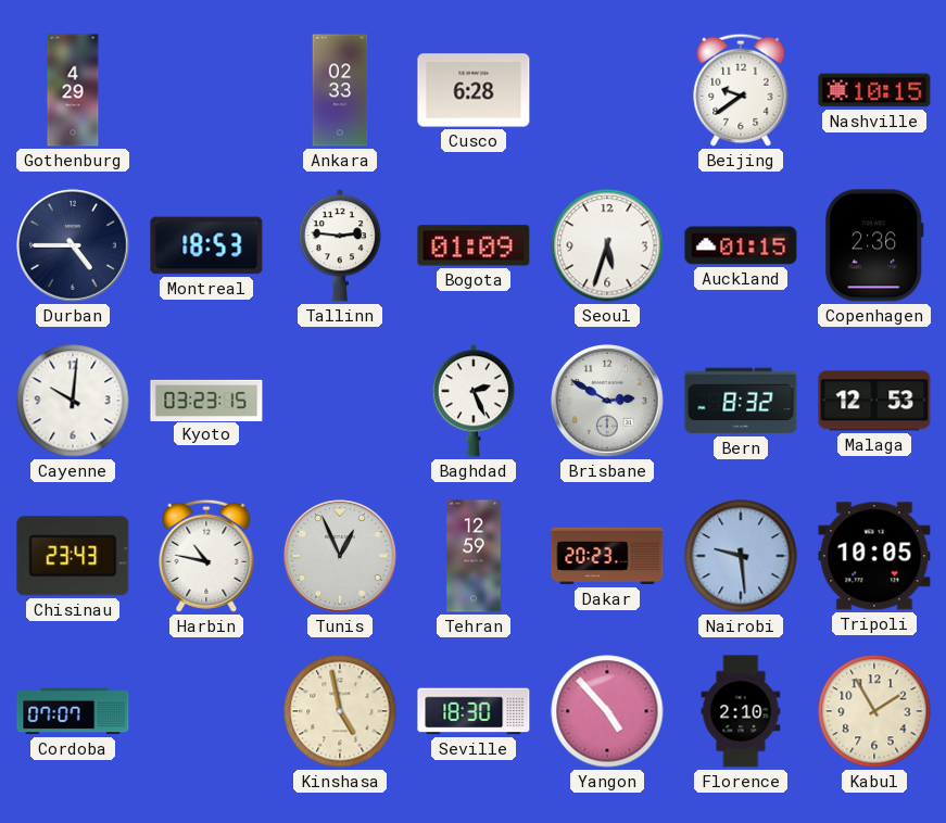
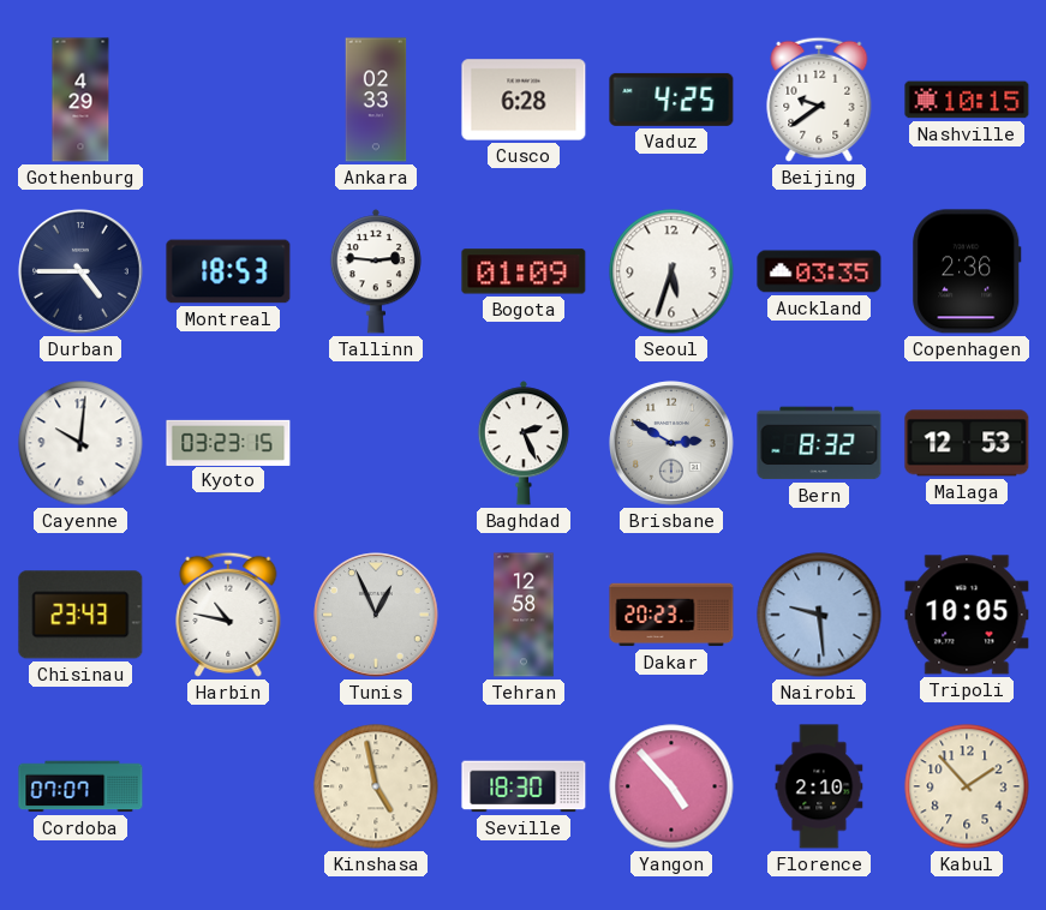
Vaduz: none -> 4:25
Auckland: 01:15 -> 03:35
Tehran: 12:59 -> 12:58
Kabul: 1:55 -> 1:53
